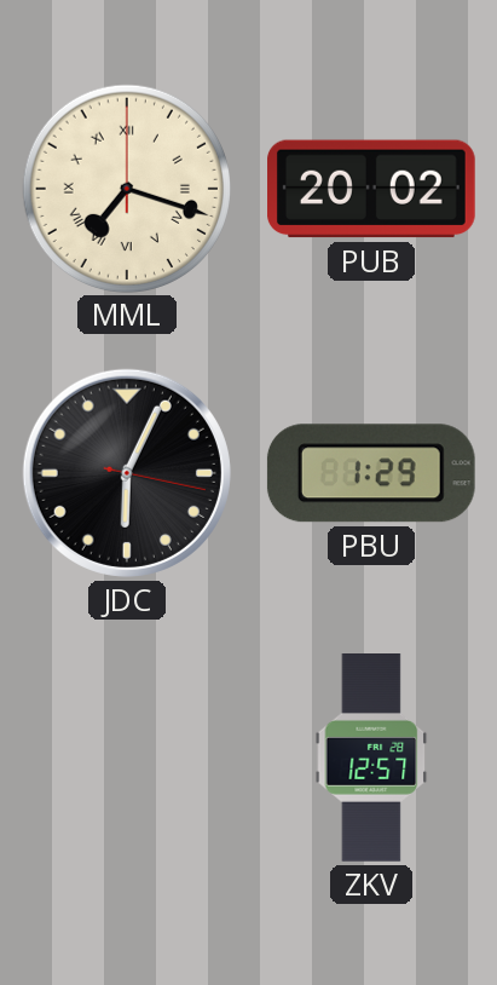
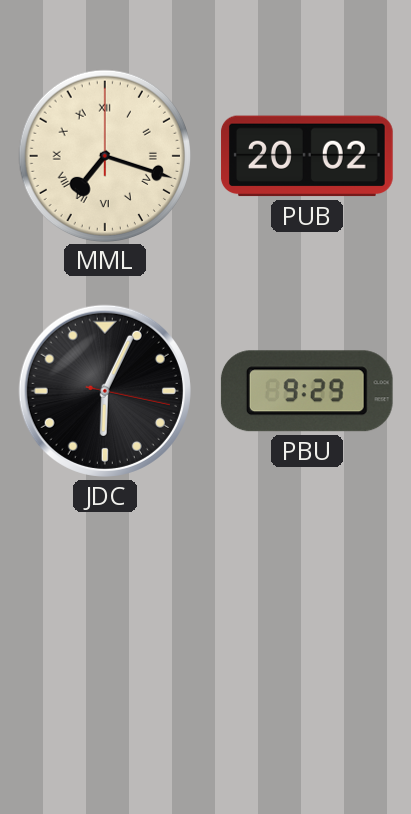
PBU: 1:29 -> 9:29
ZKV: 12:57 -> none
